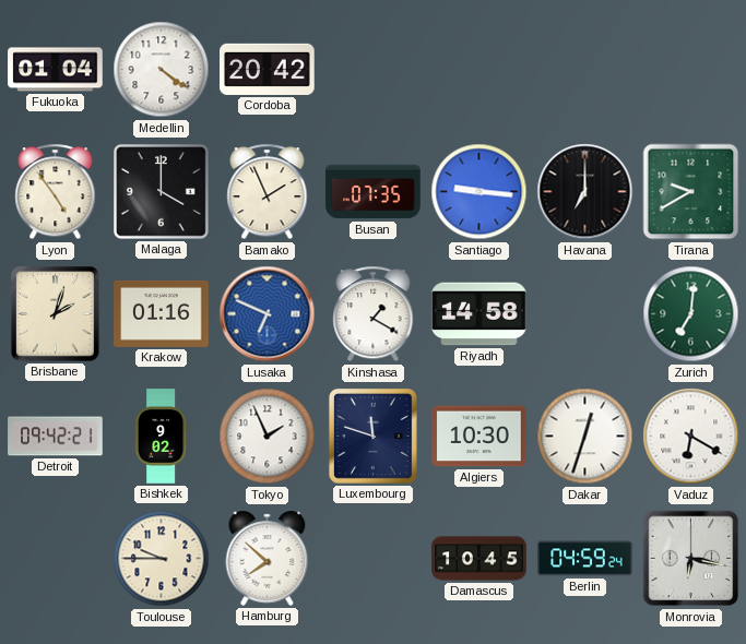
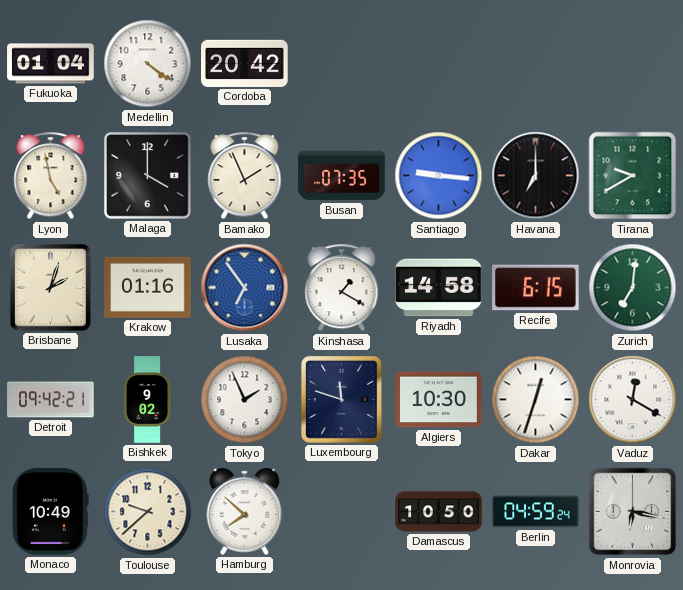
Lyon: 4:54 -> 4:58
Lusaka: 6:49 -> 6:54
Recife: none -> 6:15
Vaduz: 6:20 -> 12:20
Monaco: none -> 10:49
Toulouse: 9:45 -> 9:38
Damascus: 10:45 -> 10:50
